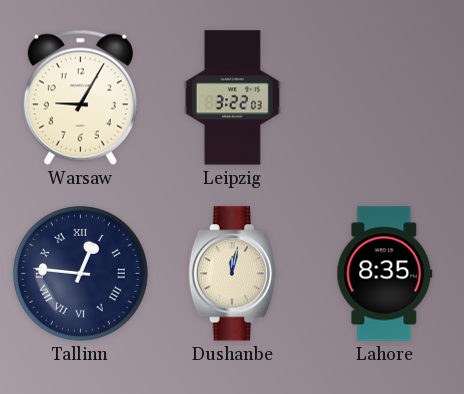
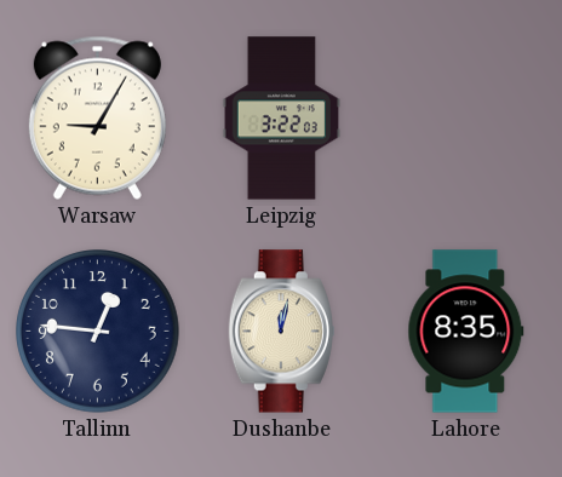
Tallinn numerals: Roman -> Arabic
